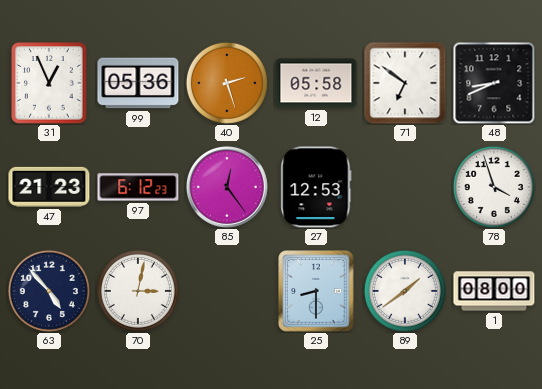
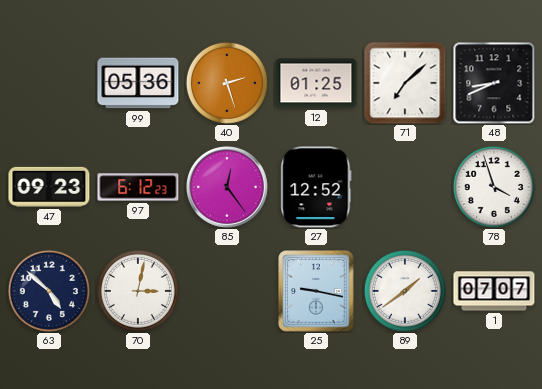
31: 12:56 -> none
12: 05:58 -> 01:25
71: 6:51 -> 7:08
47: 21:23 -> 09:23
27: 12:53 -> 12:52
63: 4:53 -> 4:52
25: 8:30 -> 9:17
1: 08:00 -> 07:07
